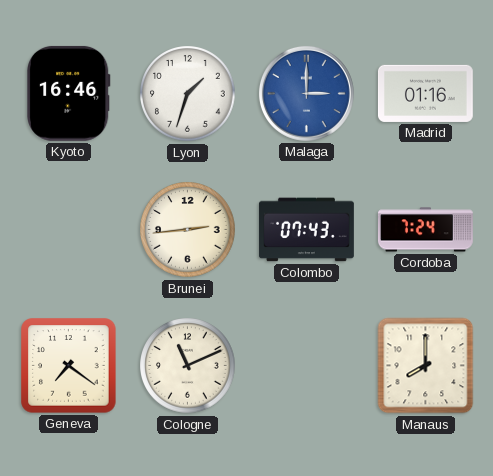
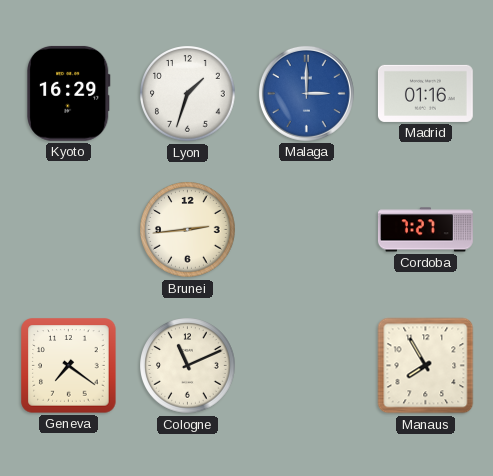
Kyoto: 16:46 -> 16:29
Colombo: 07:43 -> none
Cordoba: 7:24 -> 7:27
Manaus: 8:00 -> 7:55
